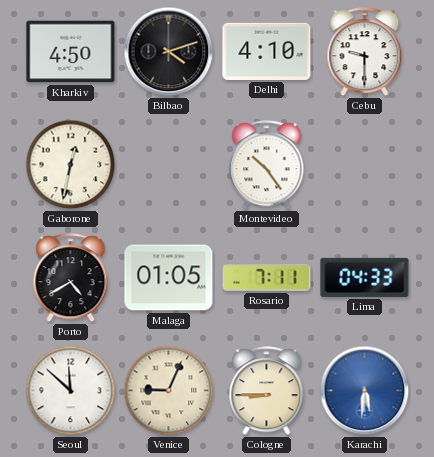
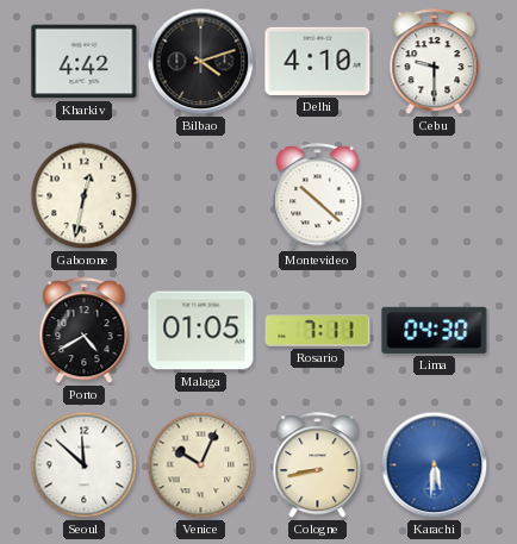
Kharkiv: 4:50 -> 4:42
Montevideo: 10:24 -> 10:22
Lima: 04:33 -> 04:30
Venice: 9:04 -> 10:04
Cologne: 8:45 -> 8:43
